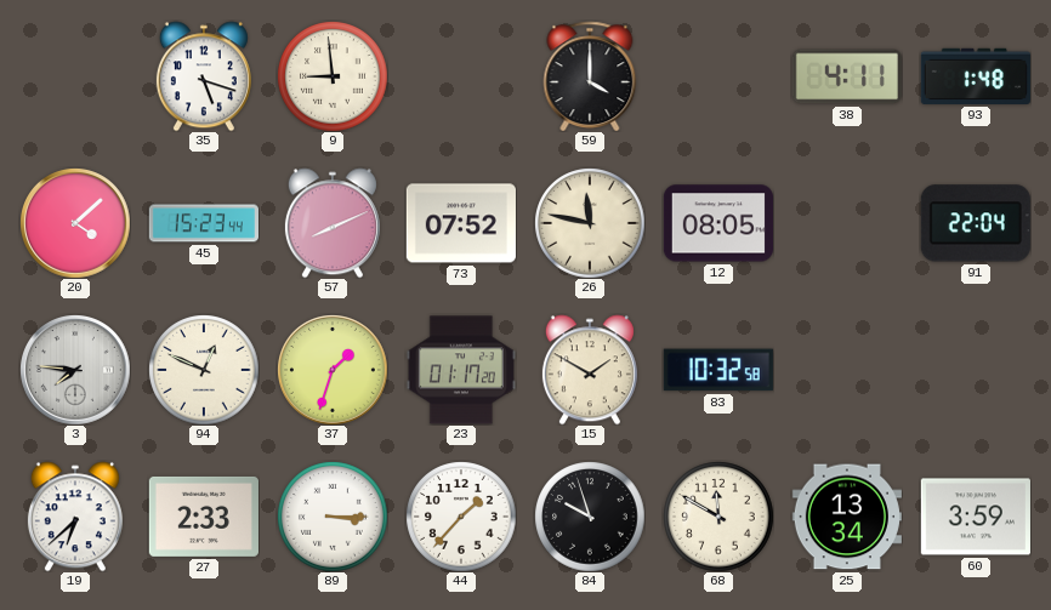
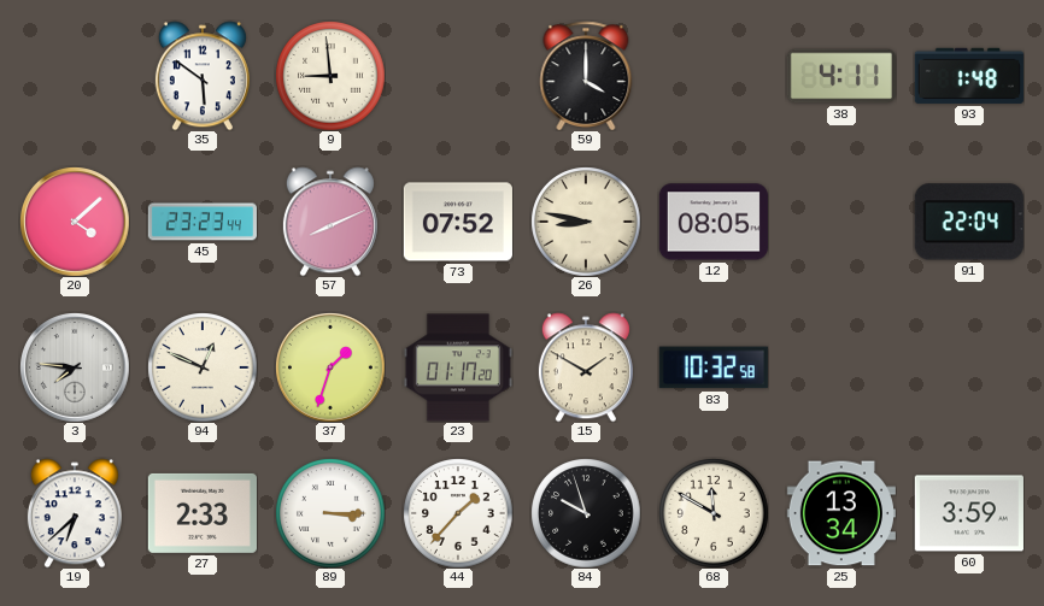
35: 5:18 -> 5:51
45: 15:23 -> 23:23
26: 11:47 -> 8:47
